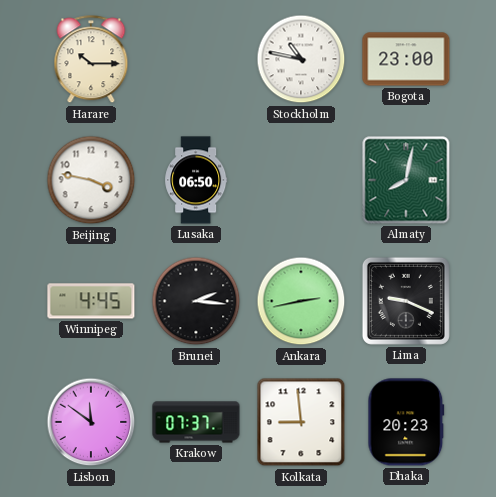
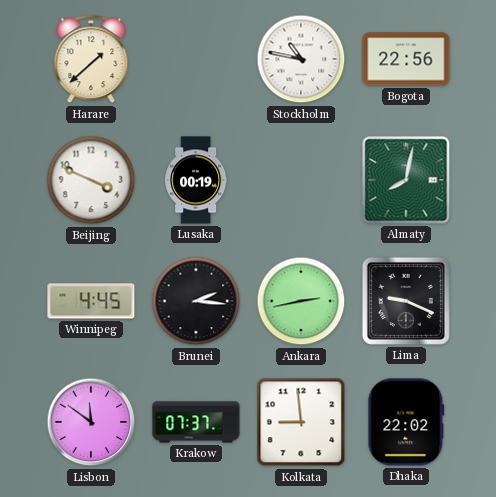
Harare: 10:15 -> 1:38
Bogota: 23:00 -> 22:56
Beijing: 3:47 -> 3:49
Lusaka: 06:50 -> 00:19
Dhaka: 20:23 -> 22:02
